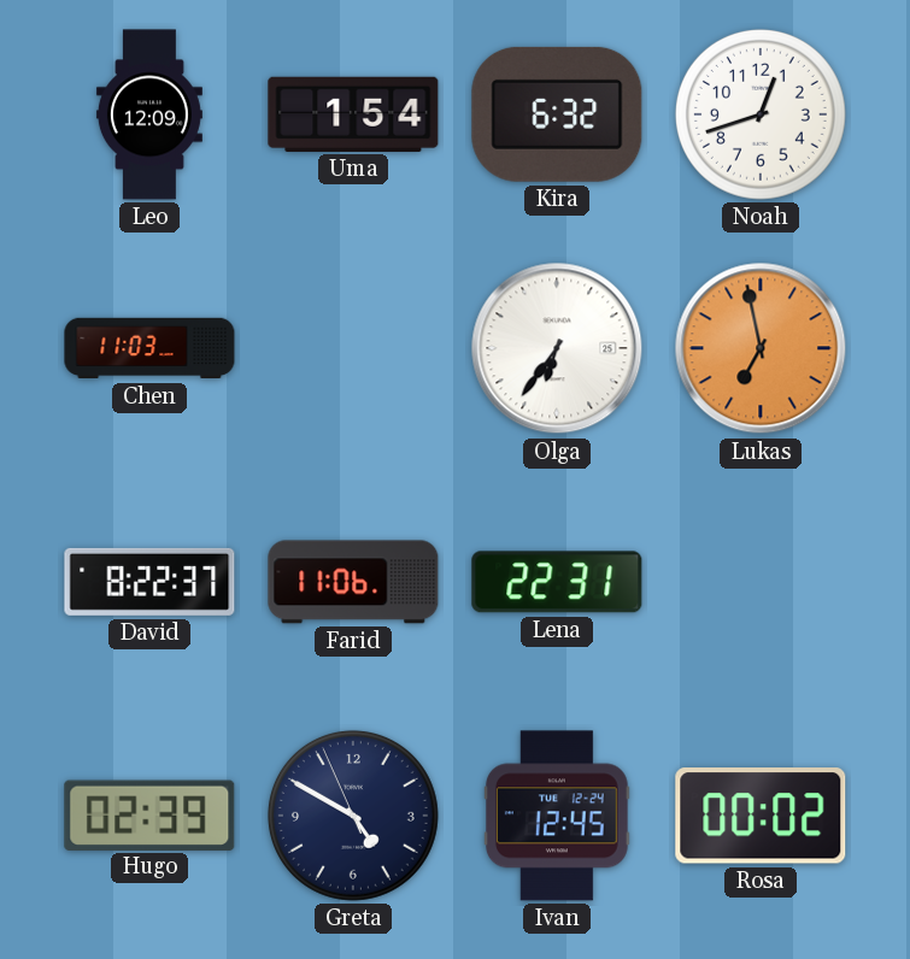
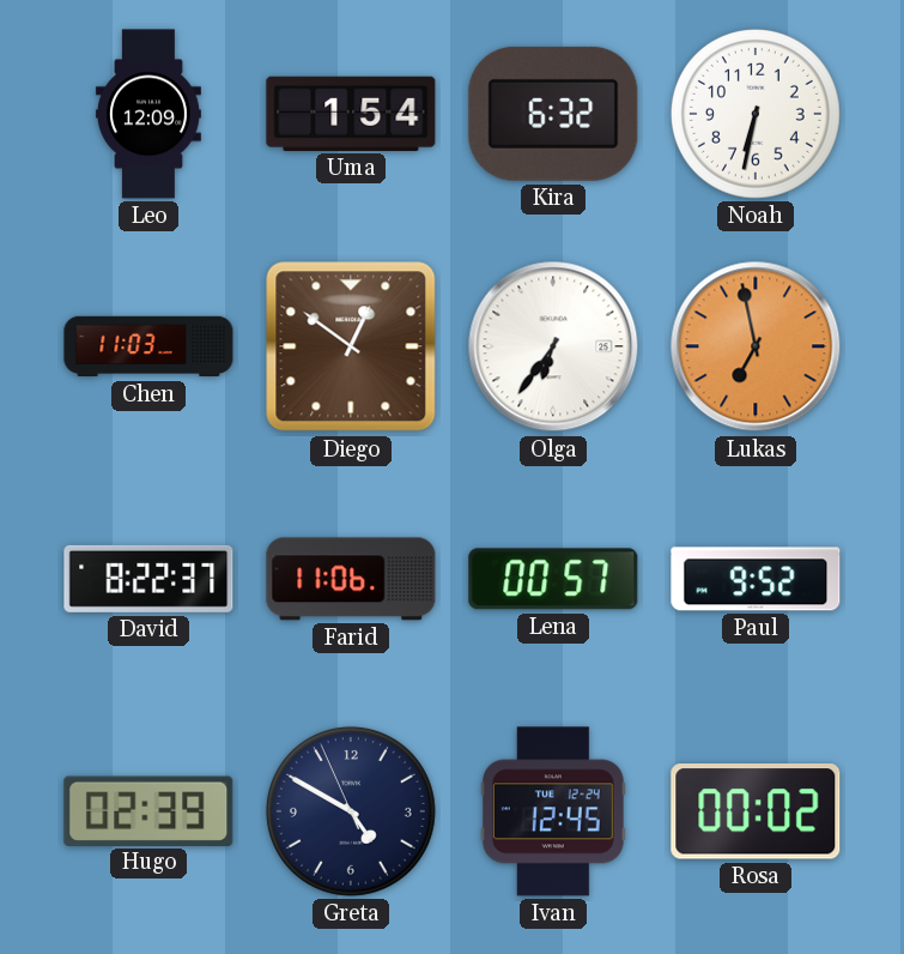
Noah: 12:42 -> 6:32
Diego: none -> 12:51
Lena: 22:31 -> 00:57
Paul: none -> 9:52
